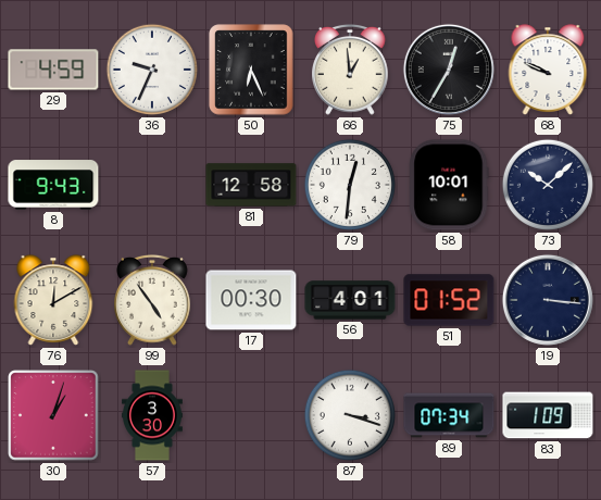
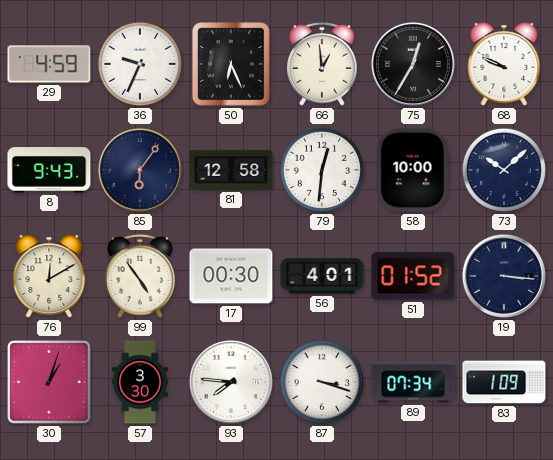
85: none -> 6:06
58: 10:01 -> 10:00
93: none -> 7:46
